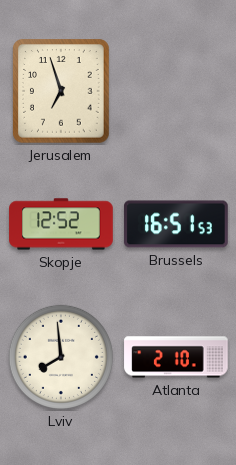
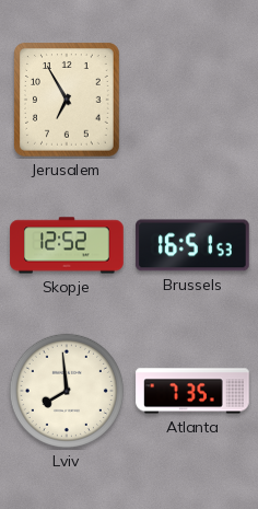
Jerusalem: 6:57 -> 6:55
Atlanta: 2:10 -> 7:35
